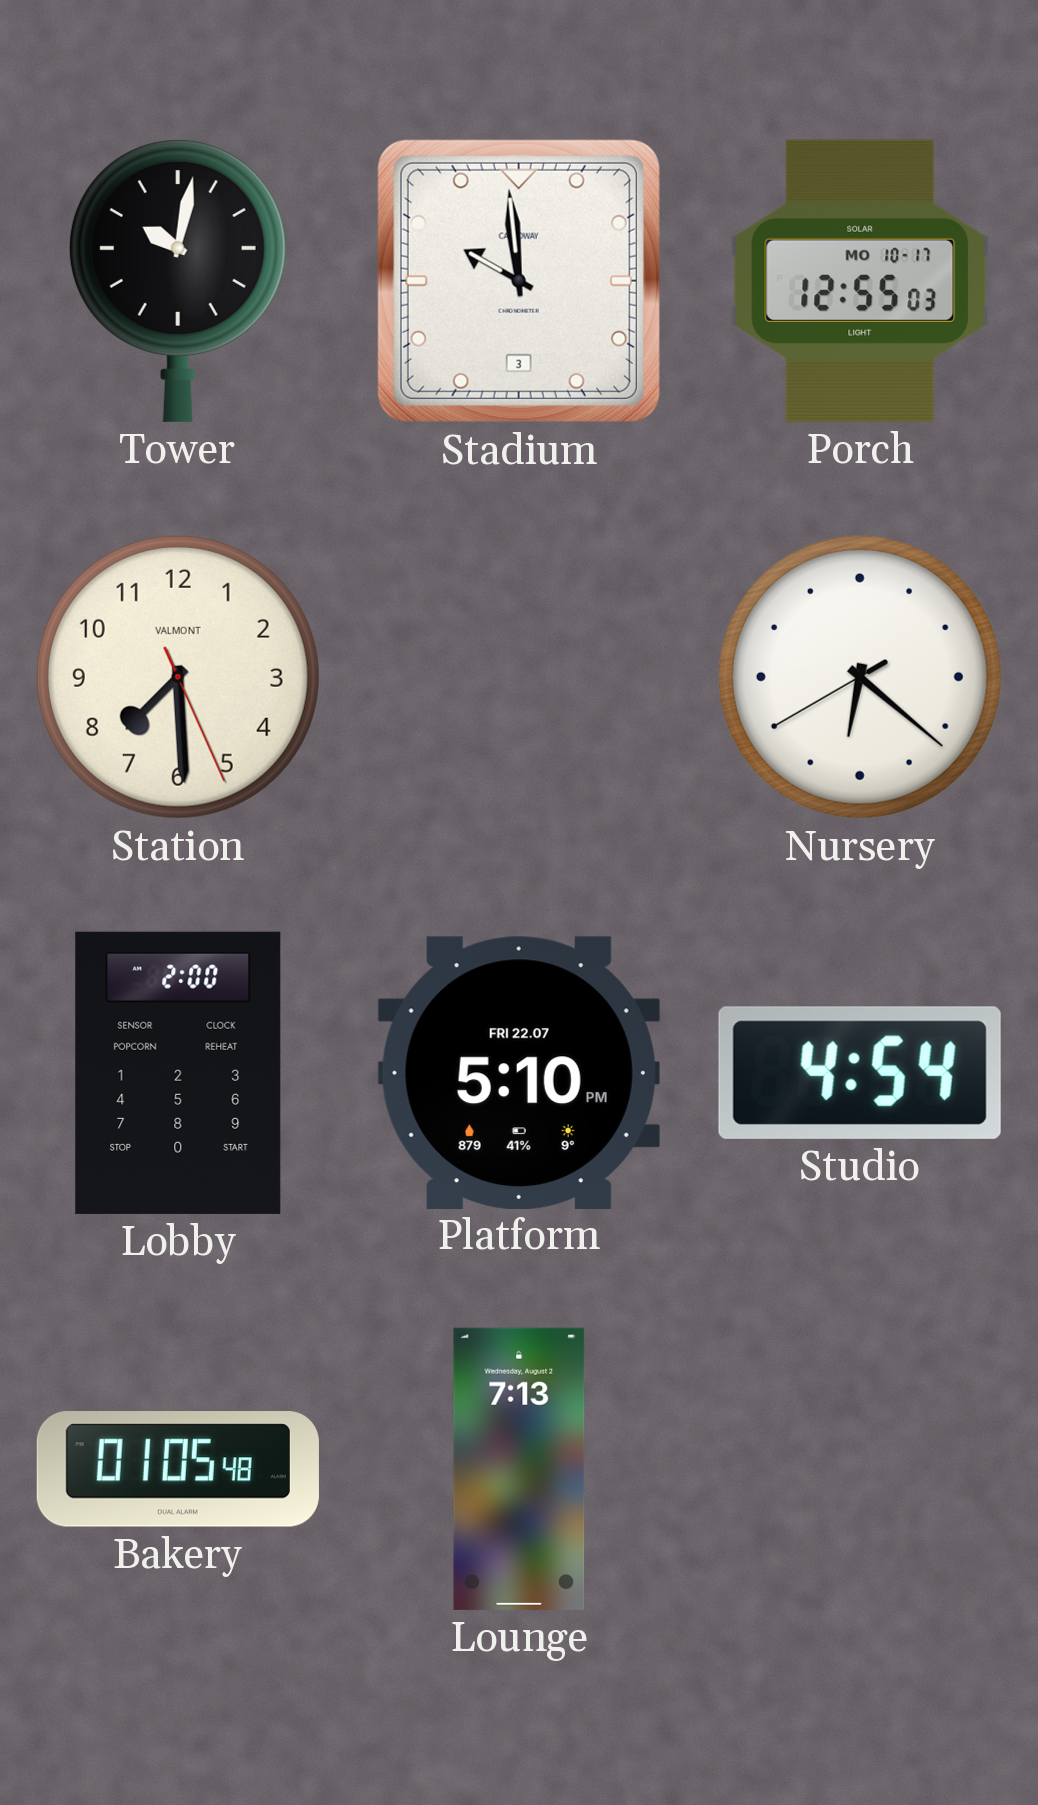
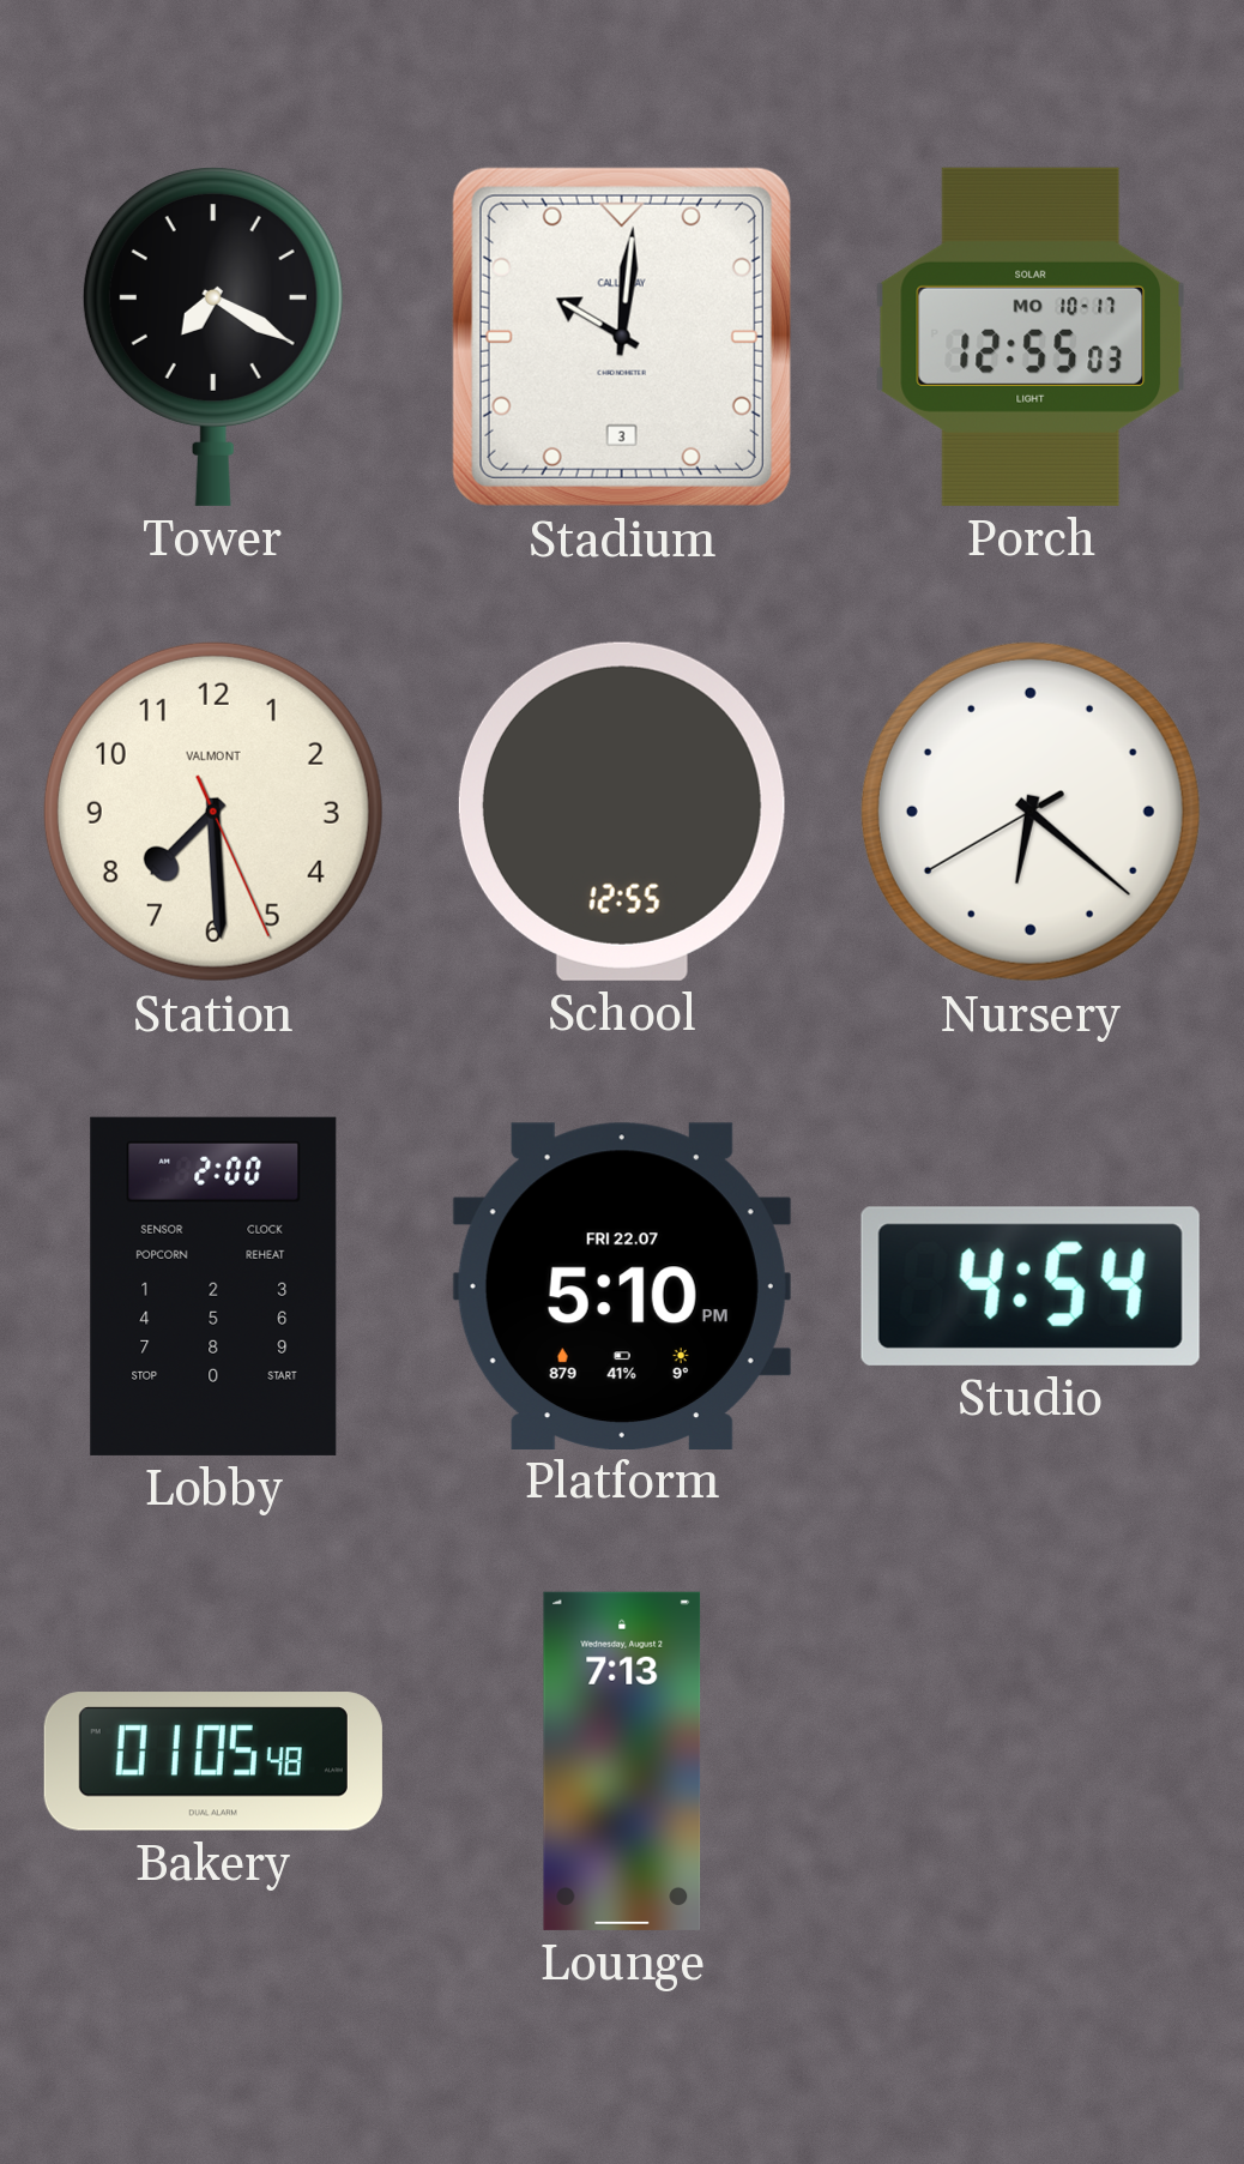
Tower: 10:02 -> 7:20
Stadium: 9:59 -> 10:01
School: none -> 12:55
